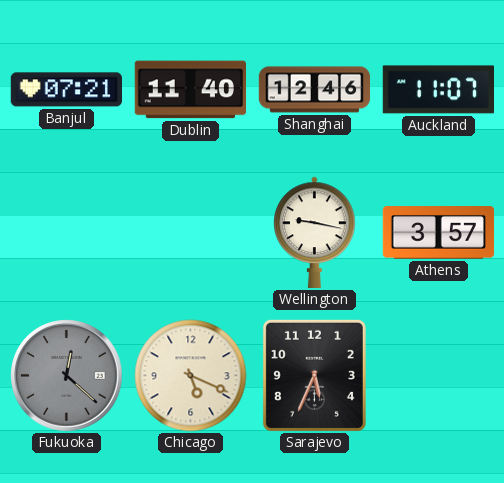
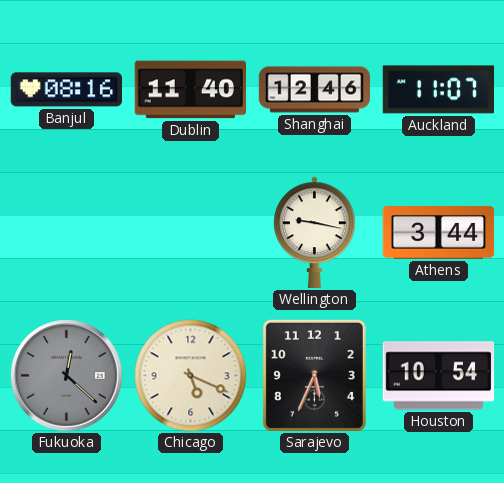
Banjul: 07:21 -> 08:16
Athens: 3:57 -> 3:44
Houston: none -> 10:54
